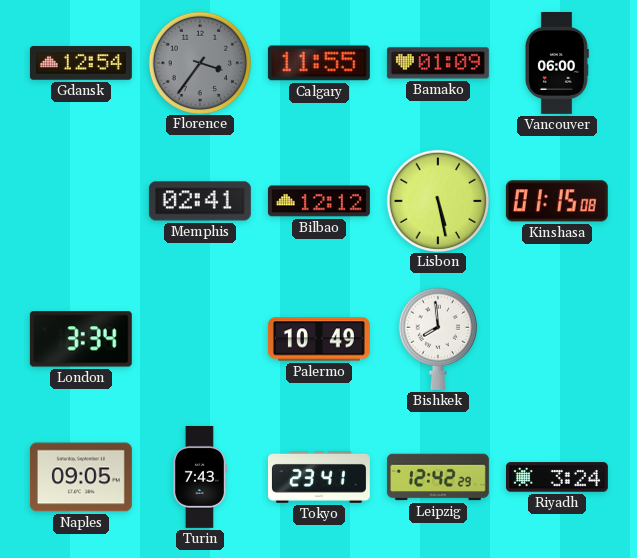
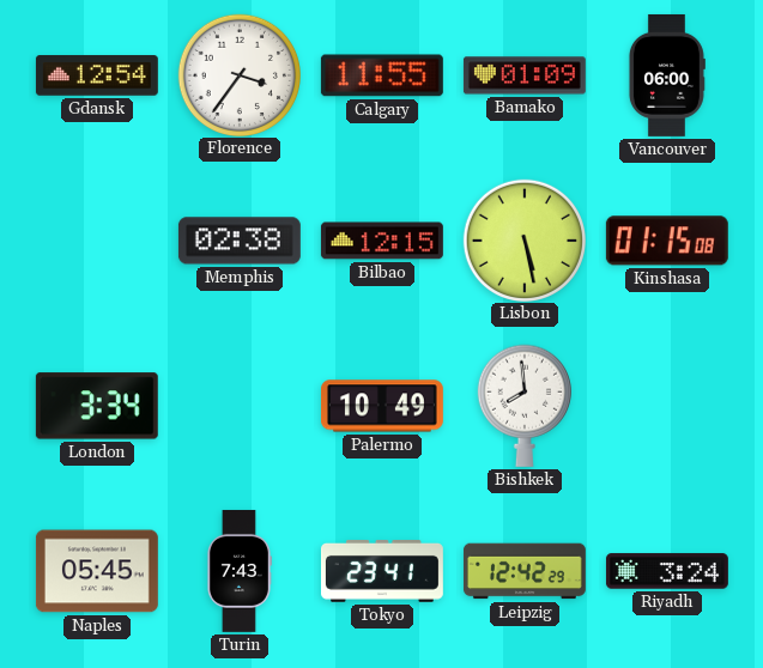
Florence dial: grey -> white
Memphis: 02:41 -> 02:38
Bilbao: 12:12 -> 12:15
Naples: 09:05 -> 05:45
